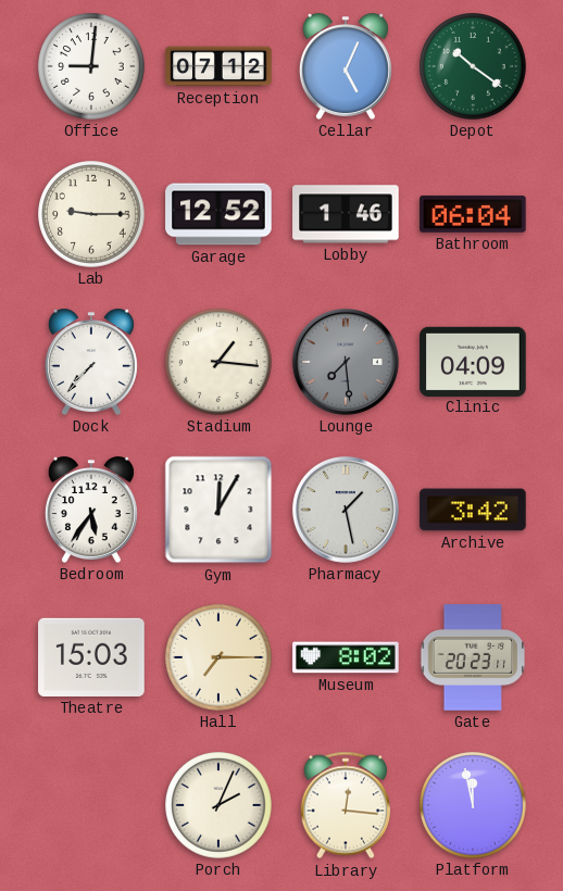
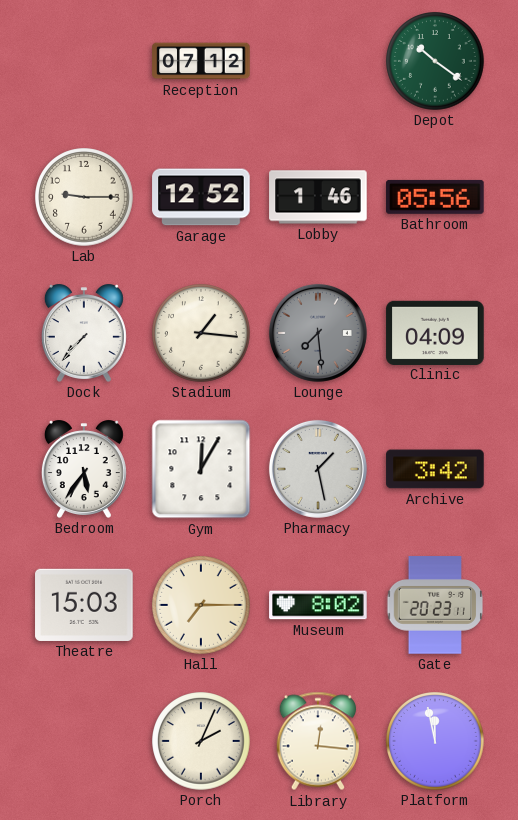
Office: 9:01 -> none
Cellar: 5:04 -> none
Bathroom: 06:04 -> 05:56
